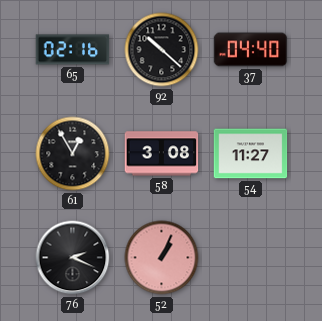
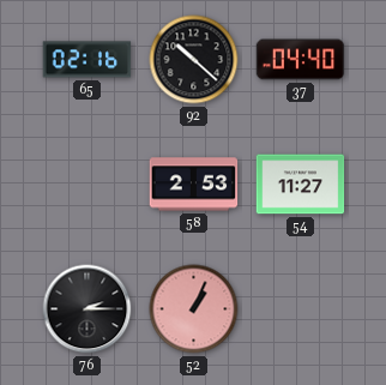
61: 12:55 -> none
58: 3:08 -> 2:53
76: 2:19 -> 2:15
